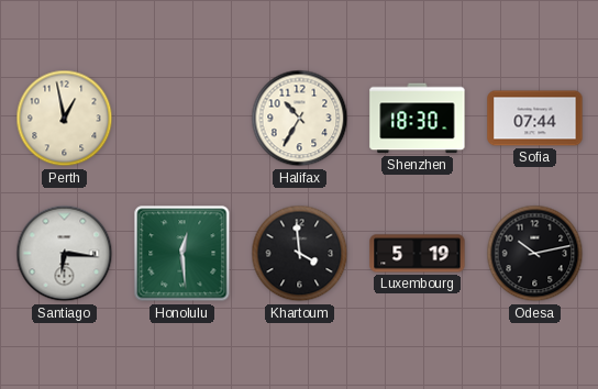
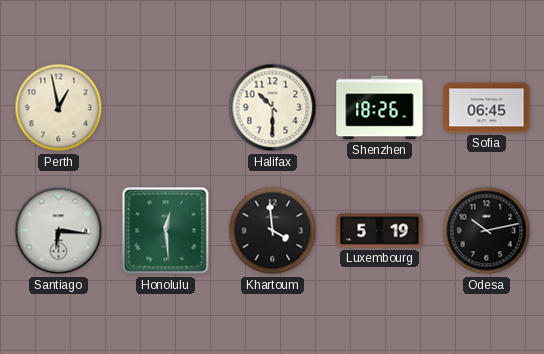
Halifax: 10:35 -> 10:30
Shenzhen: 18:30 -> 18:26
Sofia: 07:44 -> 06:45
